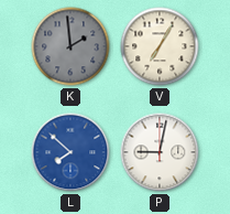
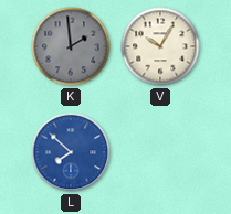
V: 7:05 -> 10:05
P: 9:02 -> none
